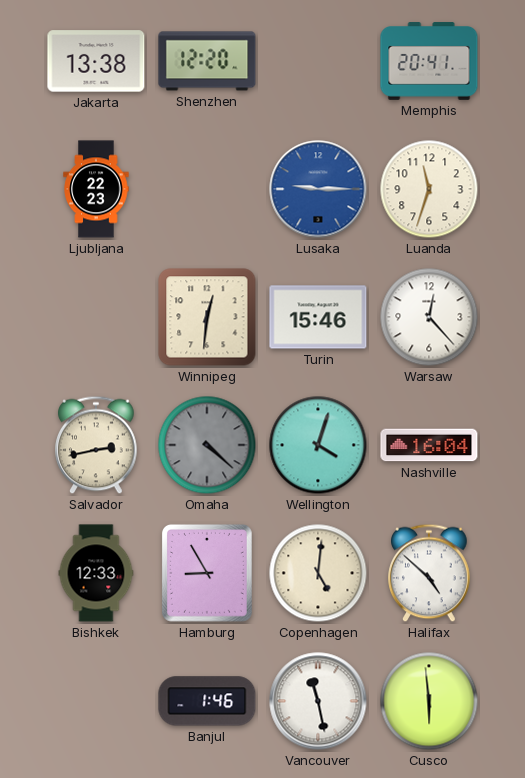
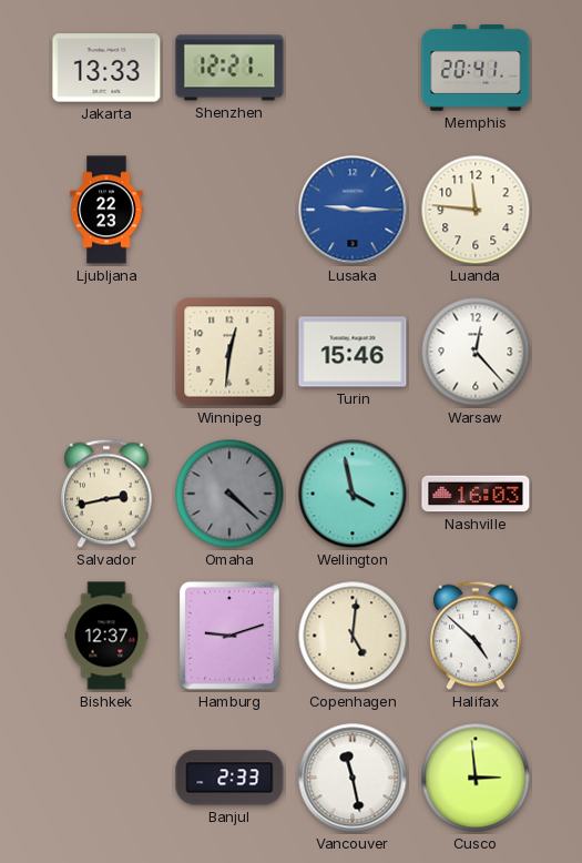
Jakarta: 13:38 -> 13:33
Shenzhen: 12:20 -> 12:21
Luanda: 11:33 -> 11:46
Wellington: 4:03 -> 3:58
Nashville: 16:04 -> 16:03
Bishkek: 12:33 -> 12:37
Hamburg: 8:55 -> 9:12
Banjul: 1:46 -> 2:33
Cusco: 5:59 -> 2:59
